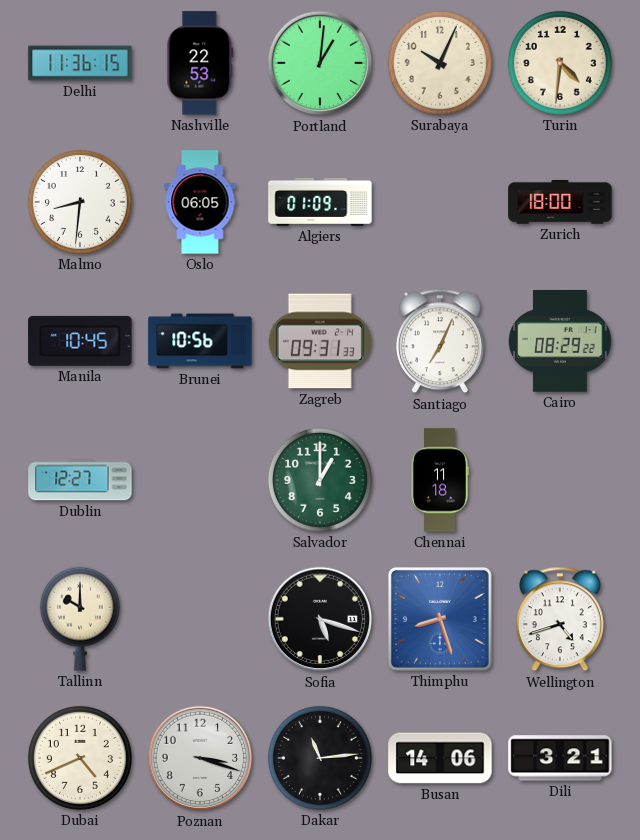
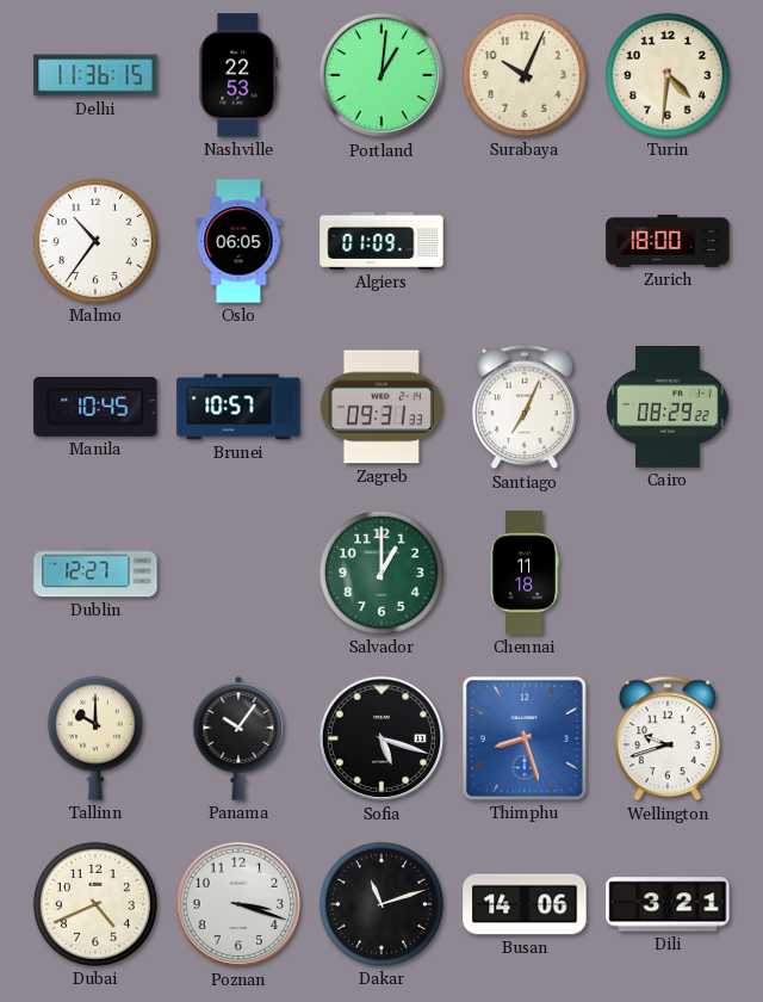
Malmo: 8:31 -> 10:36
Brunei: 10:56 -> 10:57
Panama: none -> 10:06
Wellington: 4:42 -> 9:42
Dakar: 11:14 -> 11:12
